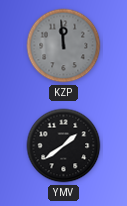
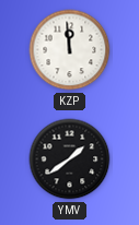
KZP dial: grey -> white
